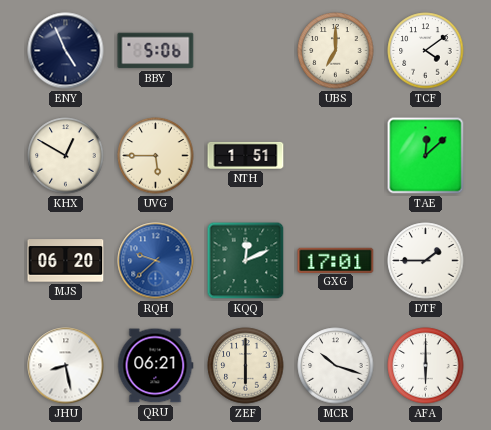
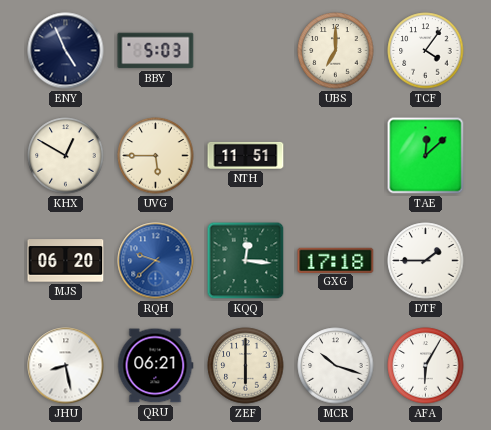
BBY: 5:06 -> 5:03
TCF: 4:09 -> 4:06
NTH: 1:51 -> 11:51
KQQ: 12:11 -> 12:16
GXG: 17:01 -> 17:18
AFA: 6:00 -> 6:05
